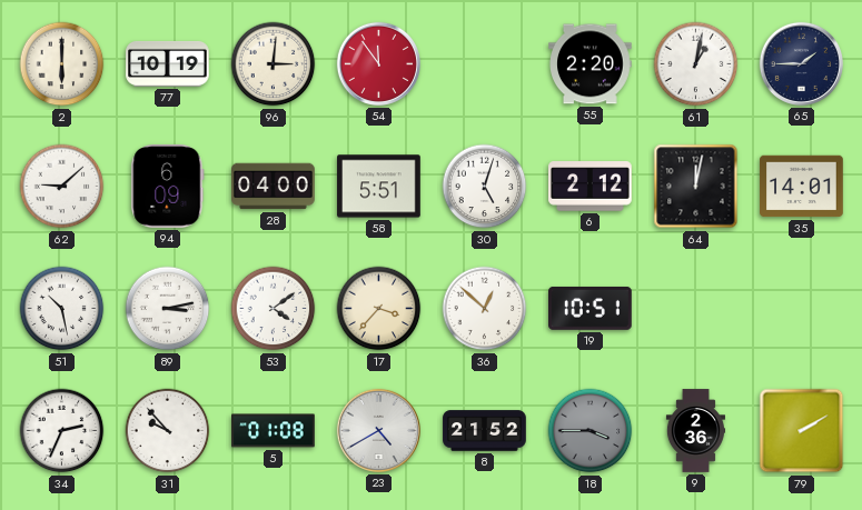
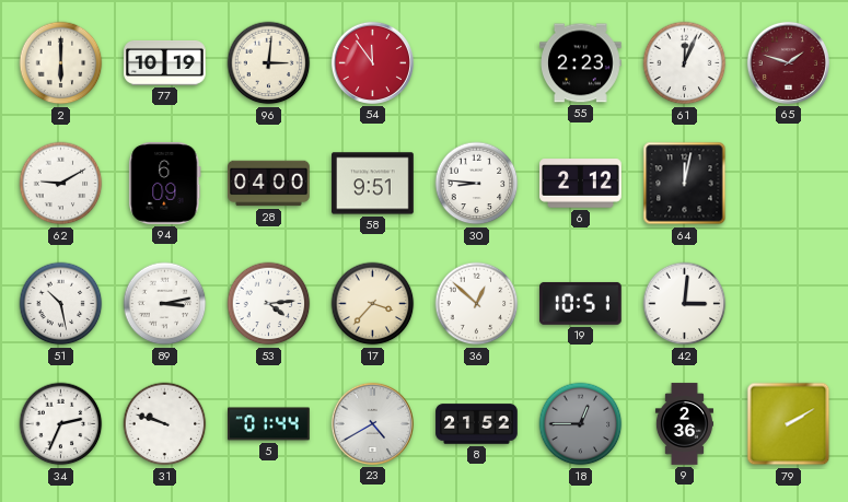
55: 2:20 -> 2:23
61: 1:02 -> 12:04
65: 1:45 -> 1:48
65 dial: navy -> burgundy
62: 9:08 -> 9:10
58: 5:51 -> 9:51
30: 5:03 -> 8:46
35: 14:01 -> none
53: 4:09 -> 4:14
42: none -> 3:01
31: 9:53 -> 9:48
5: 01:08 -> 01:44
18: 3:45 -> 12:45
